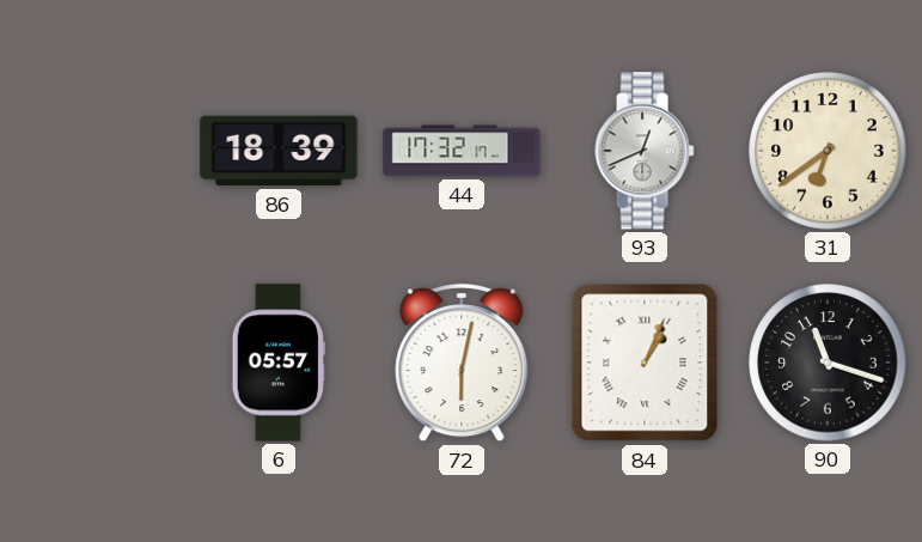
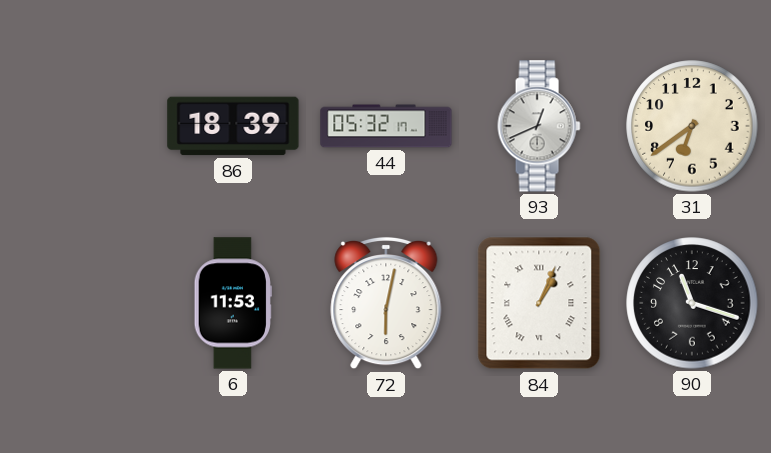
44: 17:32 -> 05:32
6: 05:57 -> 11:53
